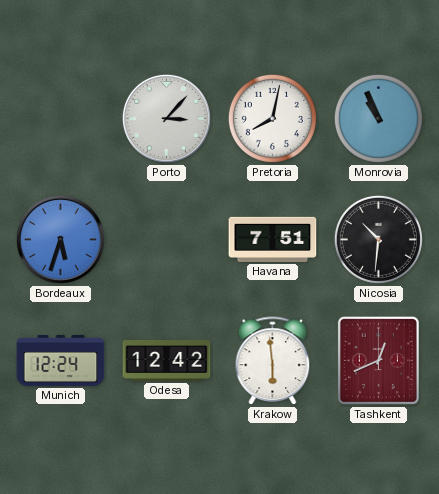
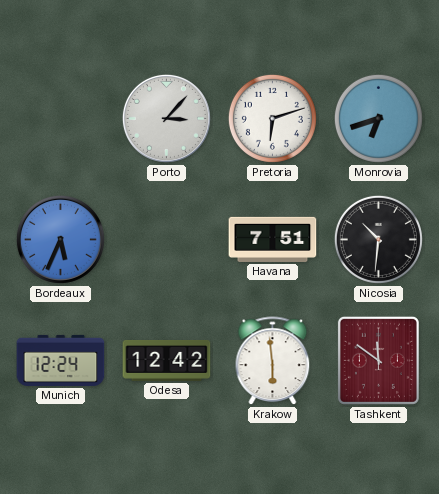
Pretoria: 8:02 -> 6:12
Monrovia: 10:56 -> 6:42
Bordeaux: 5:33 -> 5:34
Tashkent: 12:41 -> 11:51
